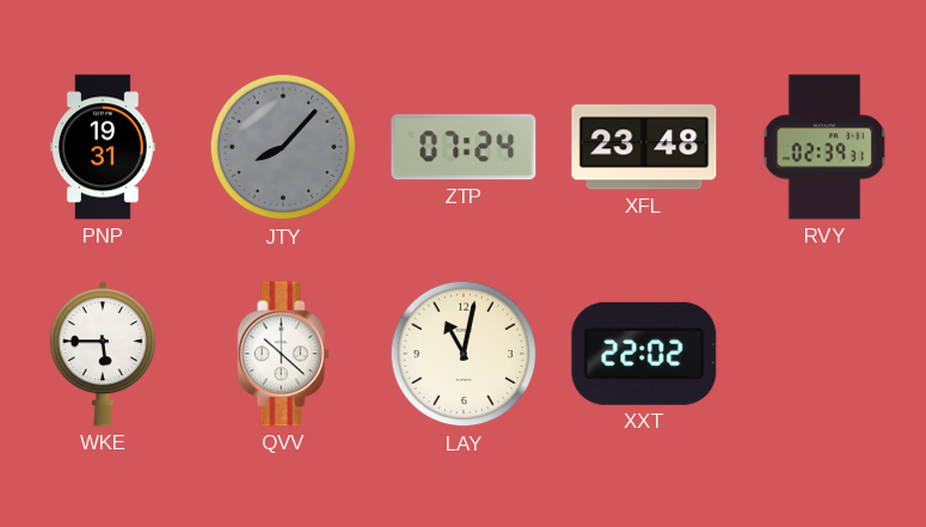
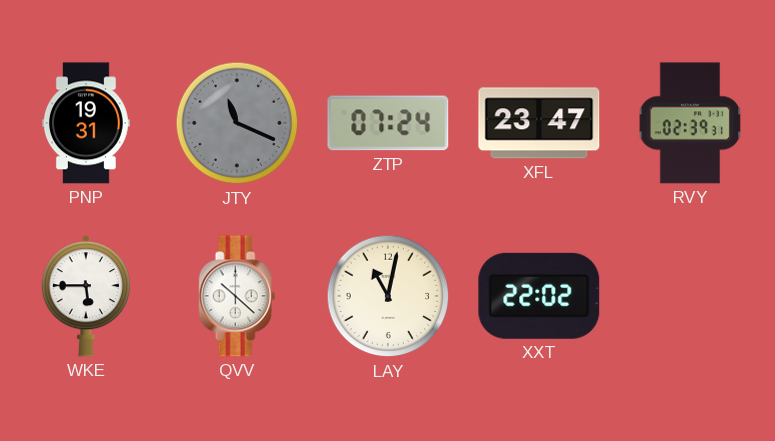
JTY: 8:07 -> 11:19
XFL: 23:48 -> 23:47
